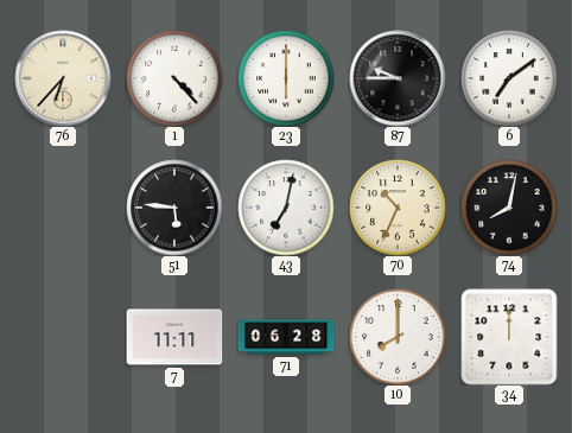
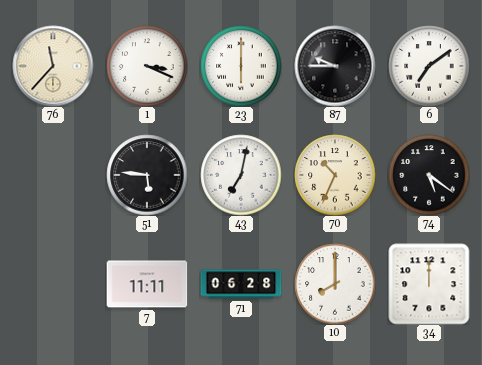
76: 6:37 -> 11:37
1: 4:23 -> 3:19
74: 8:02 -> 5:21
